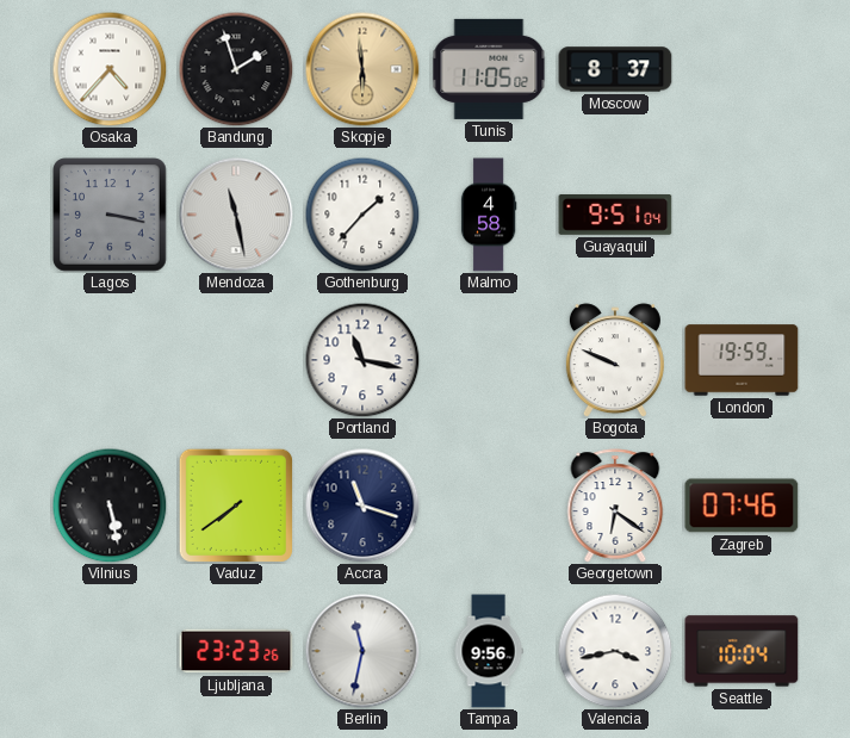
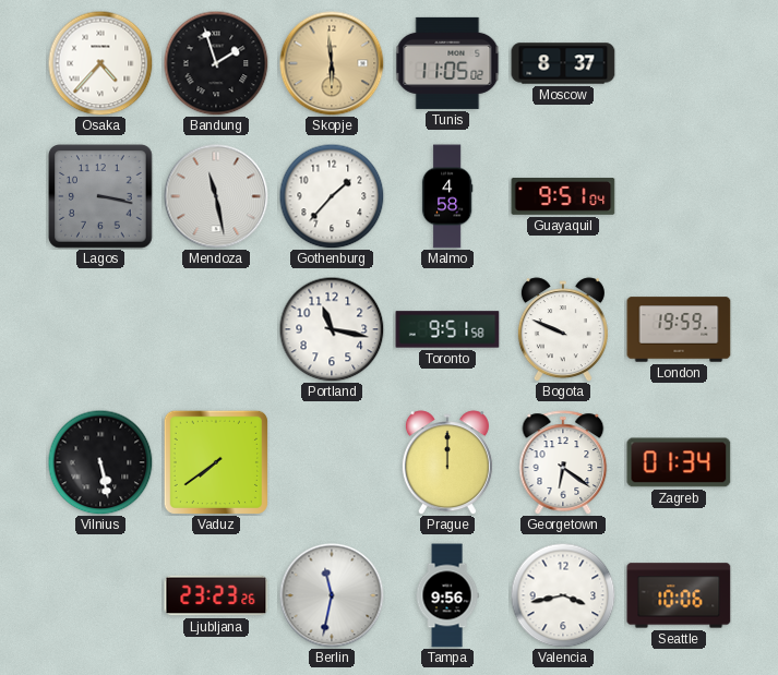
Toronto: none -> 9:51
Accra: 11:18 -> none
Prague: none -> 12:00
Zagreb: 07:46 -> 01:34
Seattle: 10:04 -> 10:06
